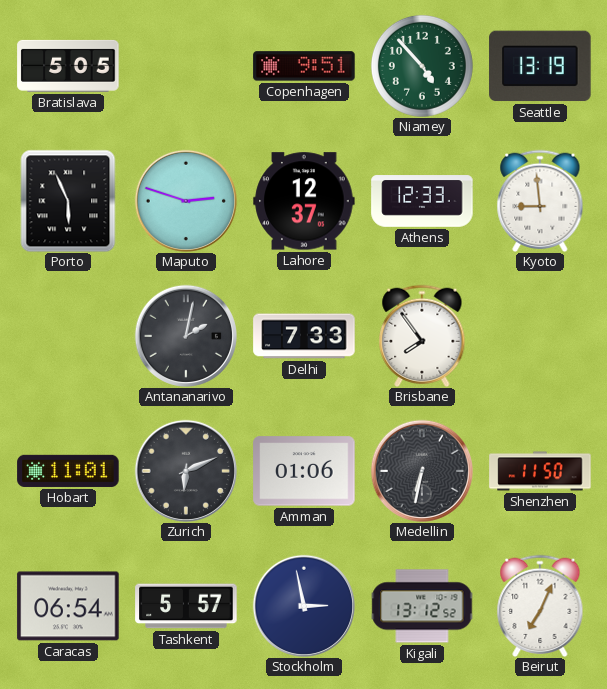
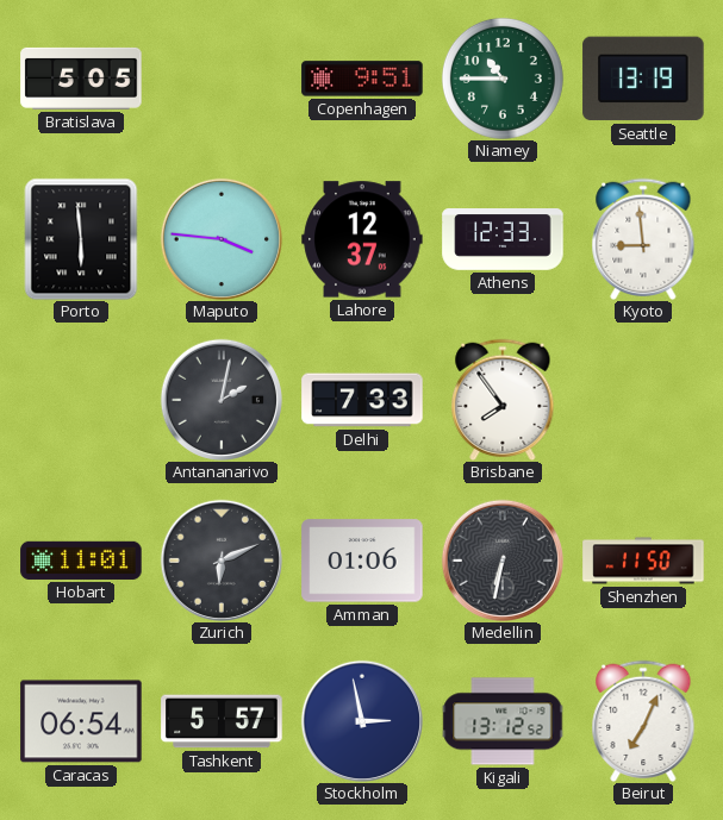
Niamey: 4:53 -> 10:45
Porto: 5:56 -> 5:59
Maputo: 2:48 -> 3:46
